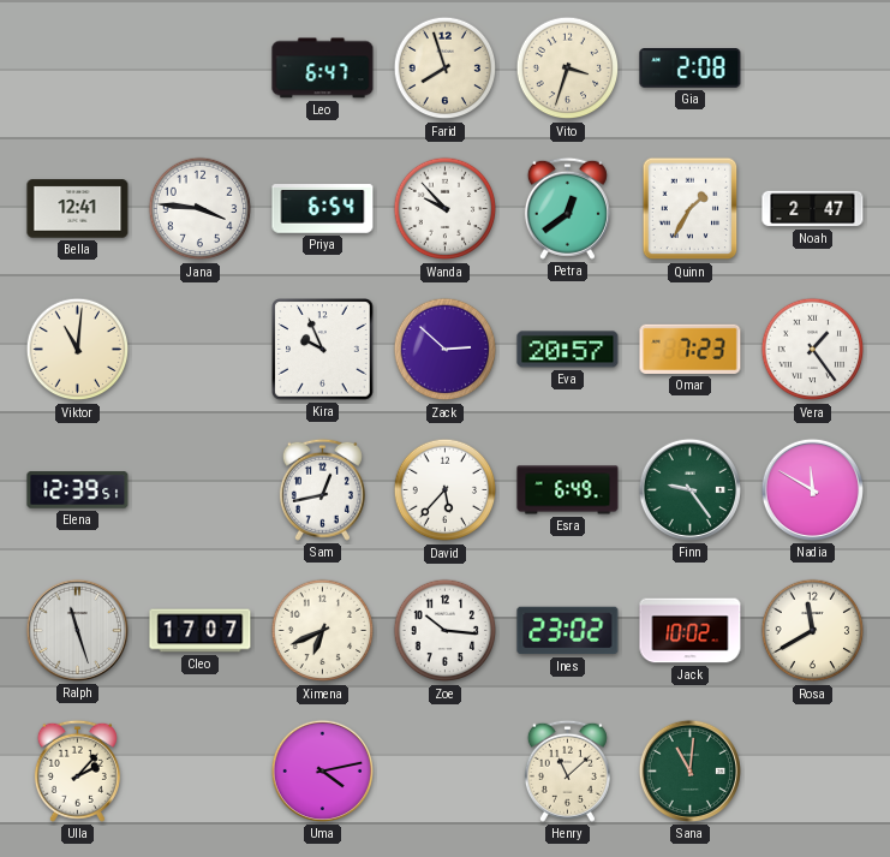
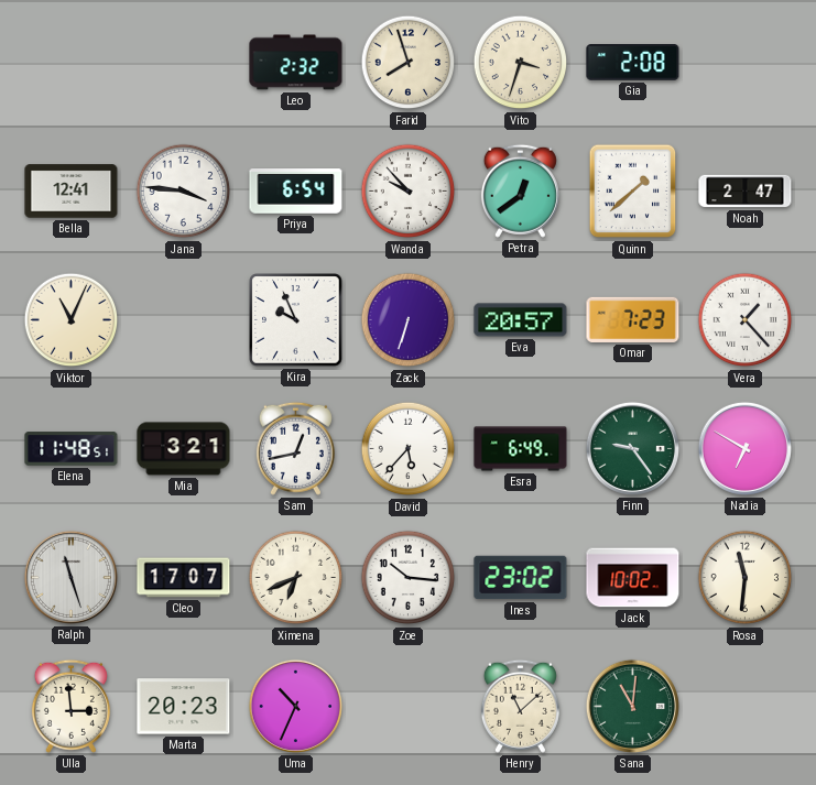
Leo: 6:47 -> 2:32
Quinn: 1:35 -> 1:38
Viktor: 11:01 -> 11:04
Zack: 2:52 -> 6:33
Vera: 1:24 -> 1:23
Elena: 12:39 -> 11:48
Mia: none -> 3:21
Nadia: 11:50 -> 6:50
Rosa: 11:40 -> 11:31
Ulla: 2:07 -> 2:59
Marta: none -> 20:23
Uma: 4:13 -> 10:34
